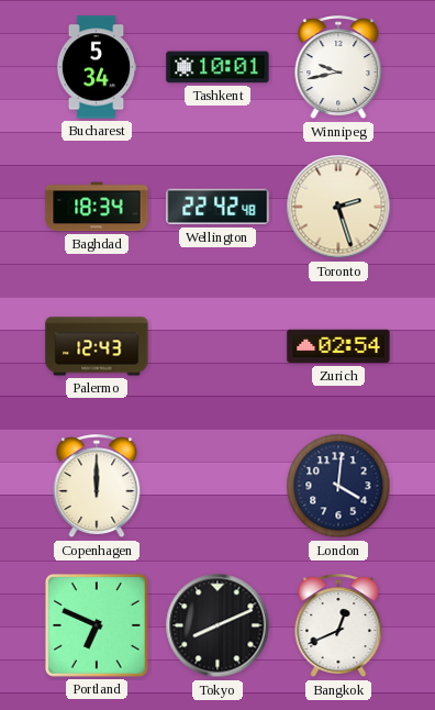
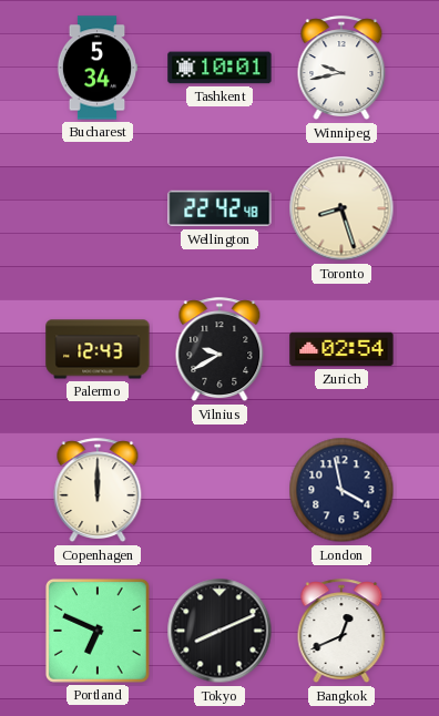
Baghdad: 18:34 -> none
Toronto: 2:27 -> 8:27
Vilnius: none -> 9:40
London: 4:01 -> 3:58
